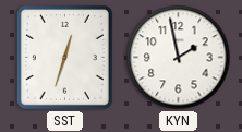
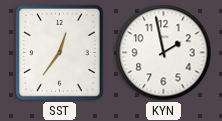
SST: 12:33 -> 12:36
